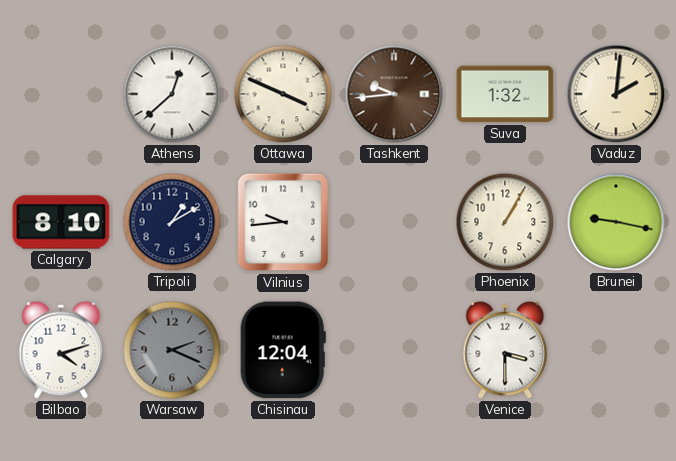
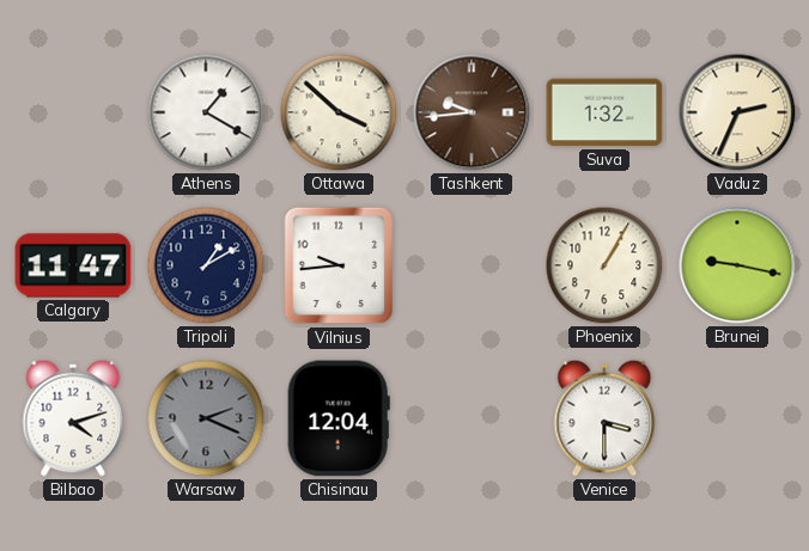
Athens: 12:38 -> 1:20
Ottawa: 3:49 -> 3:52
Vaduz: 2:01 -> 2:34
Calgary: 8:10 -> 11:47
